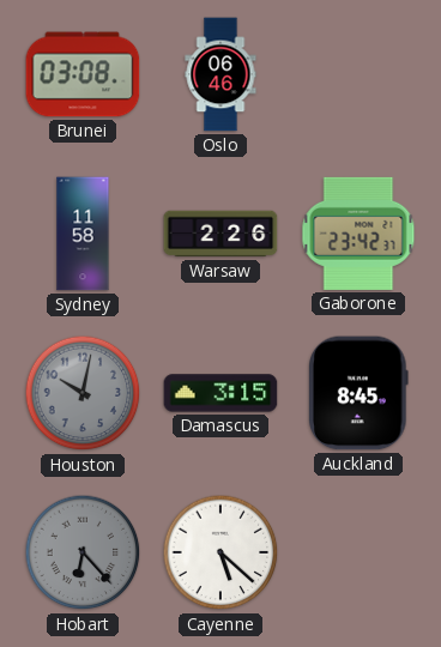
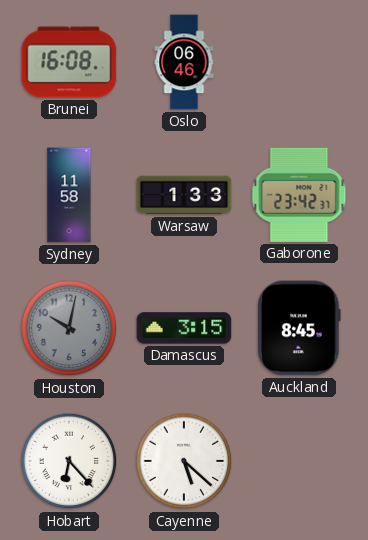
Brunei: 03:08 -> 16:08
Warsaw: 2:26 -> 1:33
Hobart dial: grey -> white
